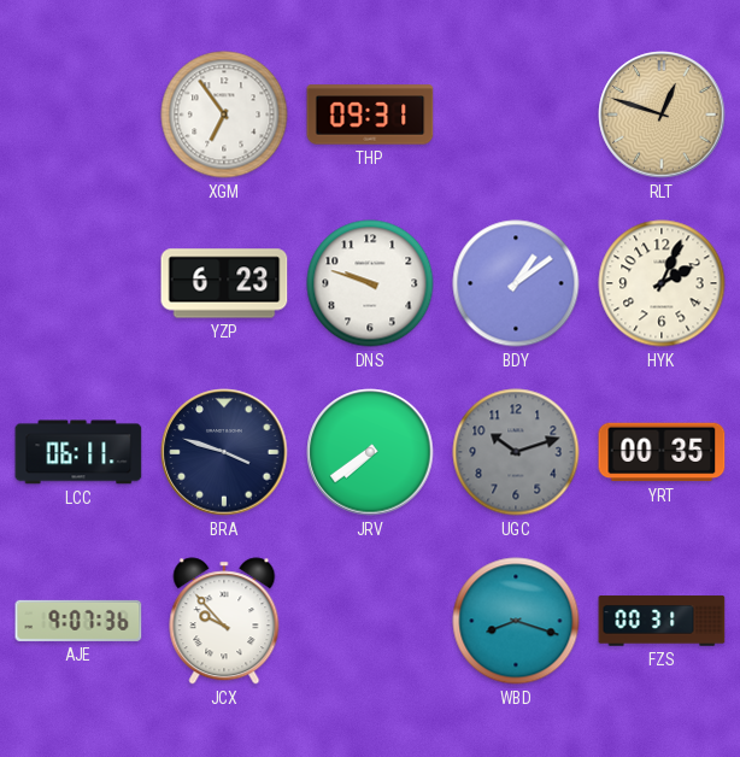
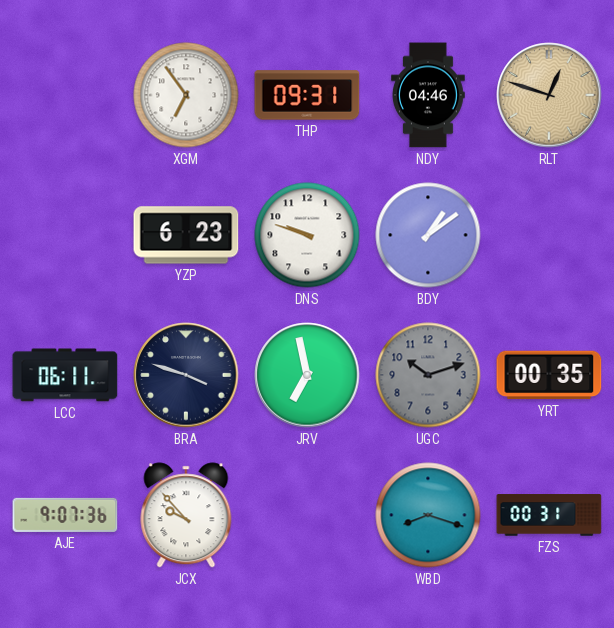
NDY: none -> 04:46
HYK: 2:04 -> none
JRV: 7:39 -> 6:58
